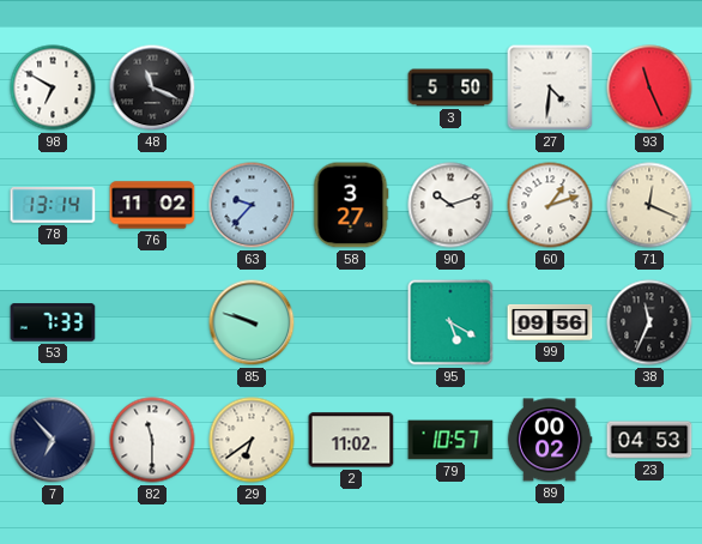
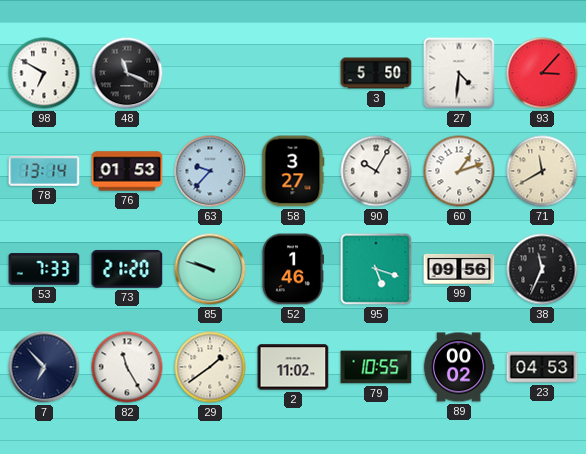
93: 11:26 -> 3:07
76: 11:02 -> 01:53
90: 10:12 -> 10:05
71: 12:19 -> 11:40
73: none -> 21:20
52: none -> 1:46
95: 5:20 -> 5:18
82: 11:30 -> 11:25
29: 6:39 -> 1:39
79: 10:57 -> 10:55
